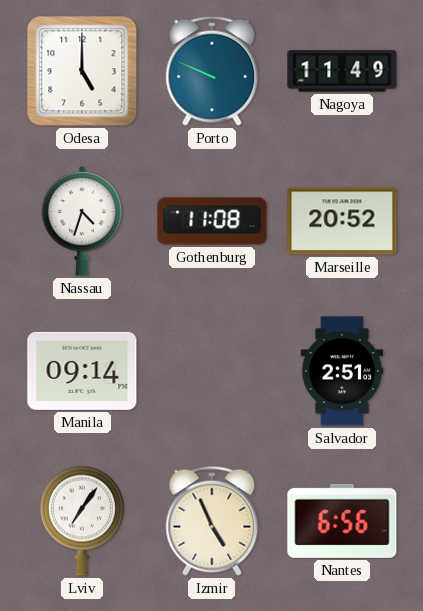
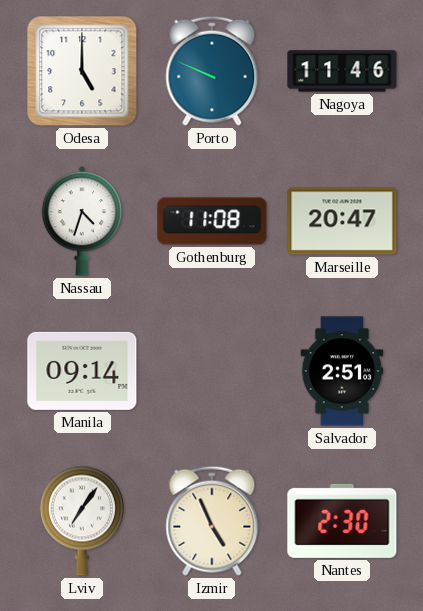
Nagoya: 11:49 -> 11:46
Marseille: 20:52 -> 20:47
Nantes: 6:56 -> 2:30
